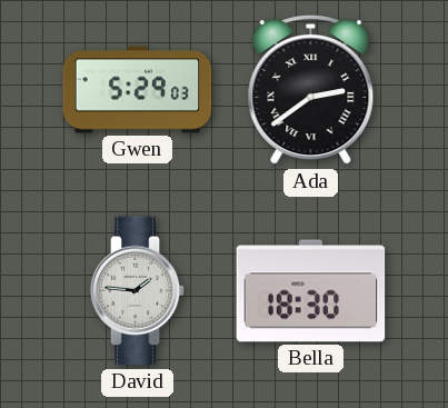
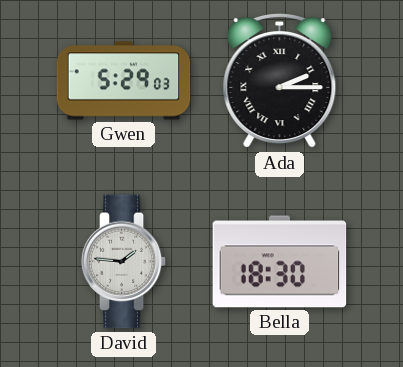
Ada: 2:39 -> 2:15
